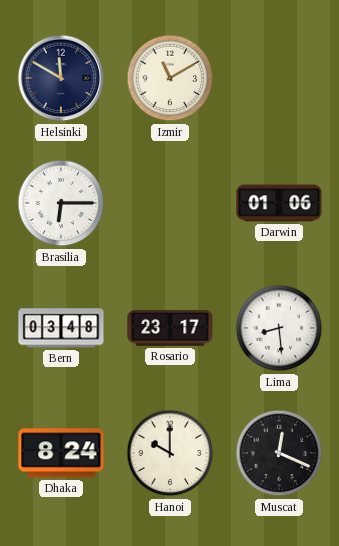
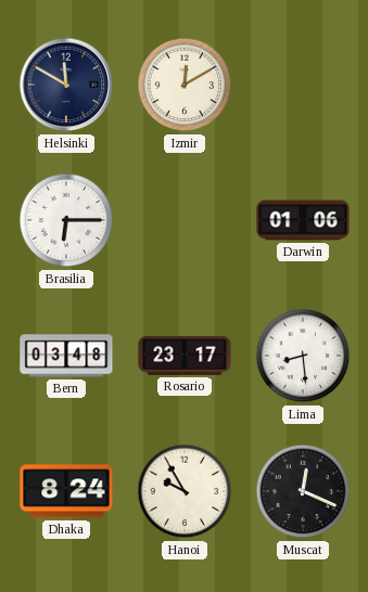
Izmir: 11:10 -> 12:10
Hanoi: 10:00 -> 9:55
